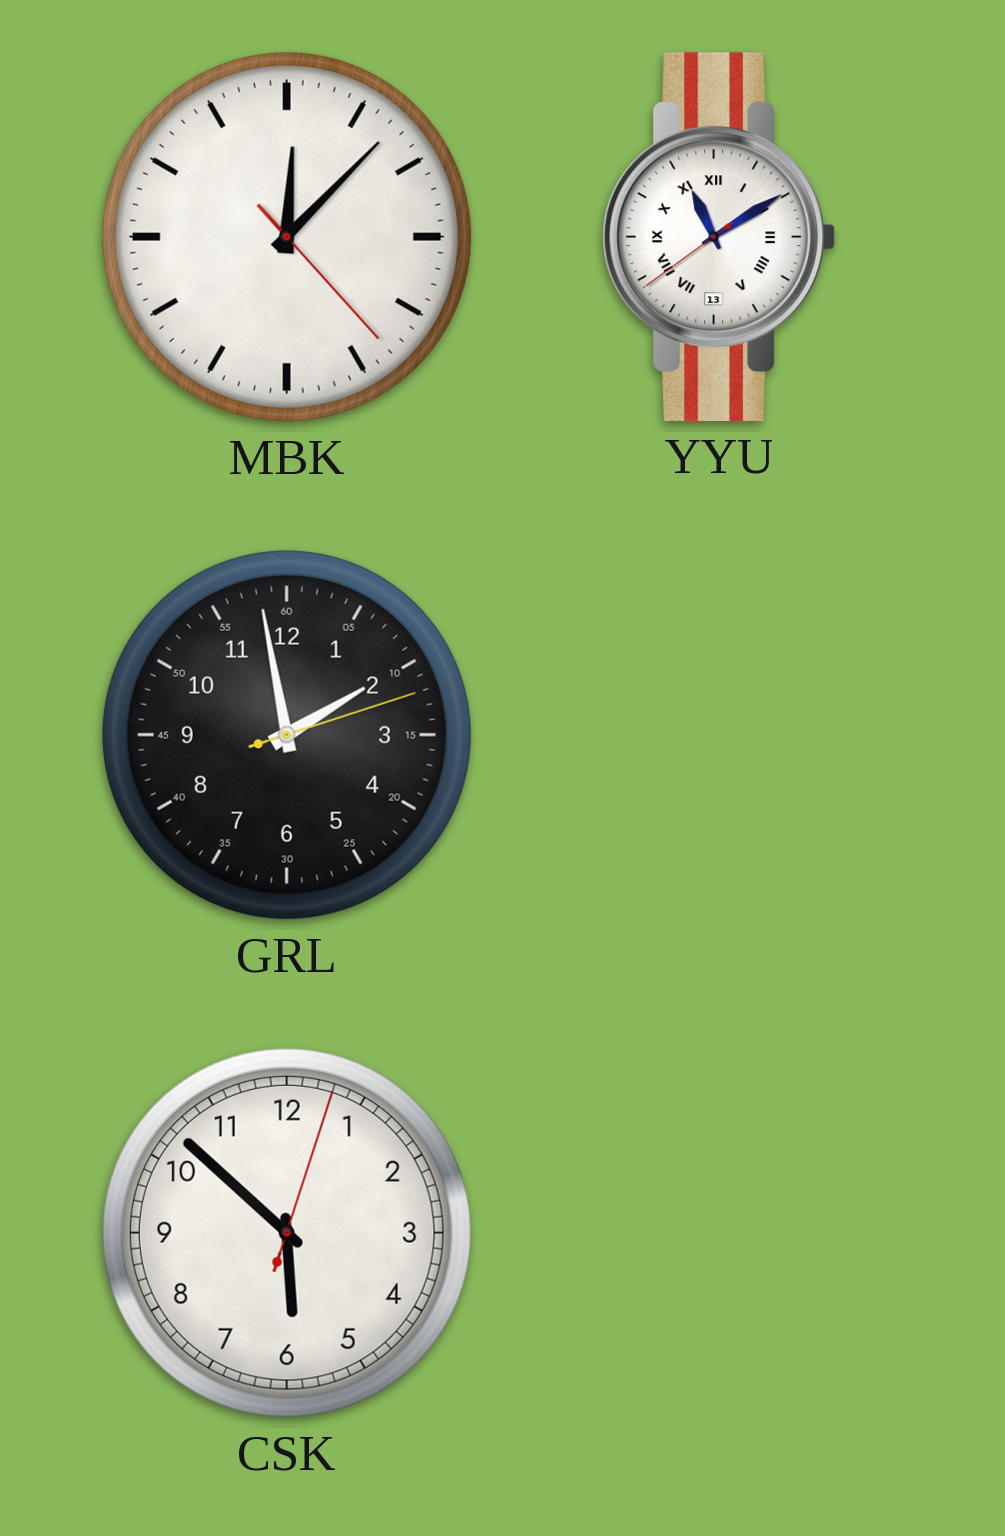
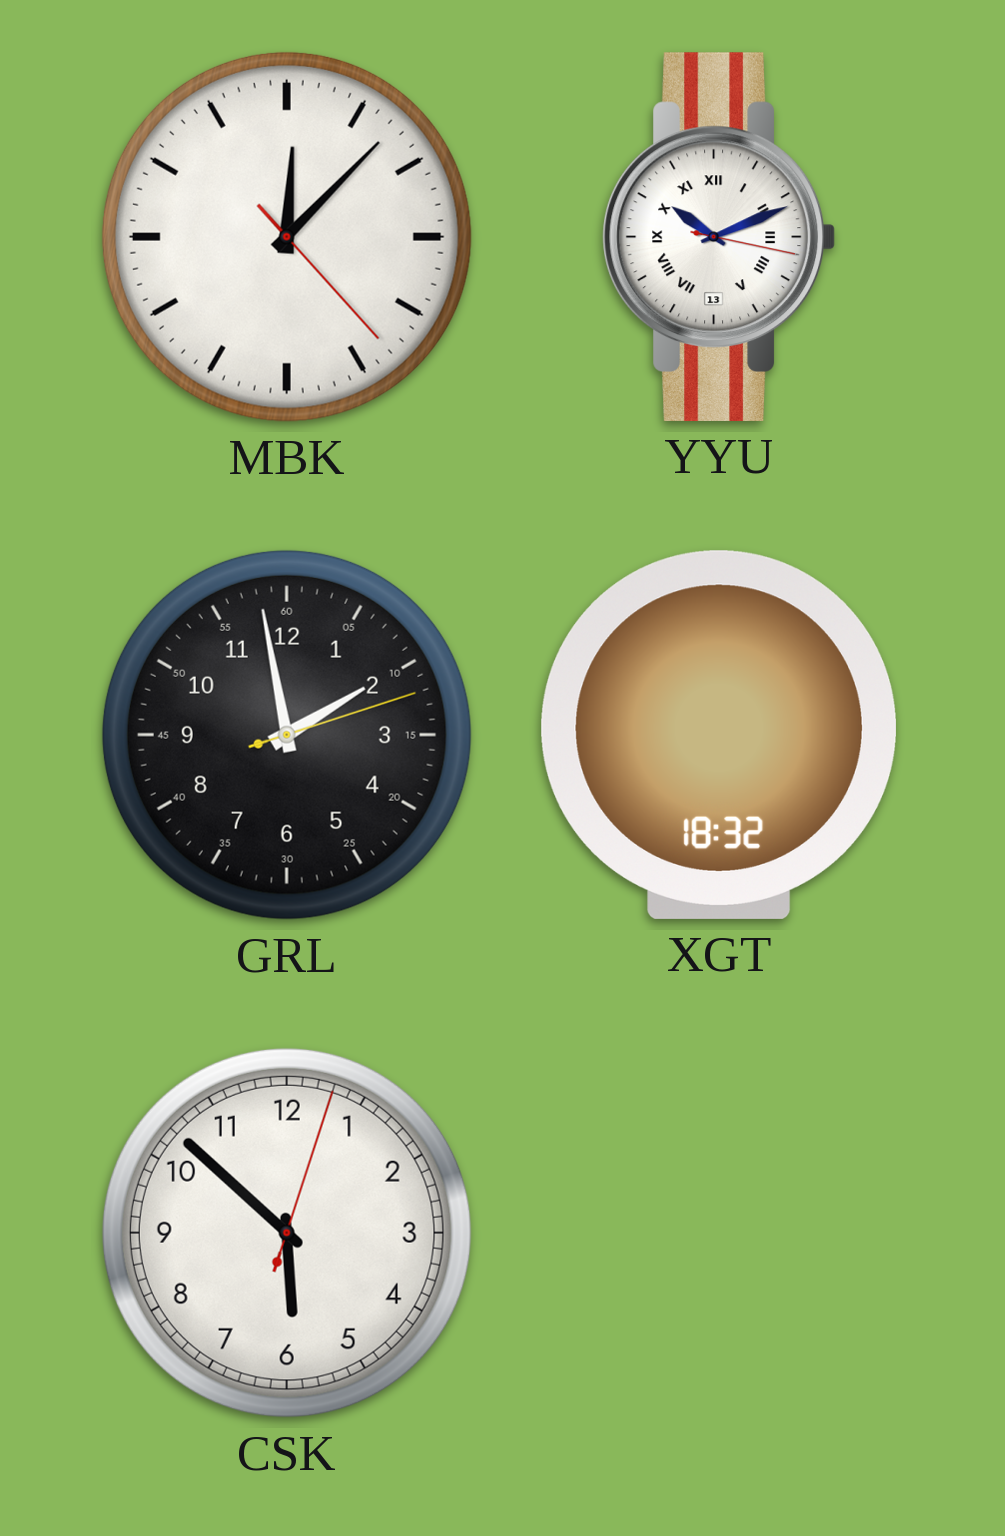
YYU: 11:09 -> 10:11
XGT: none -> 18:32
